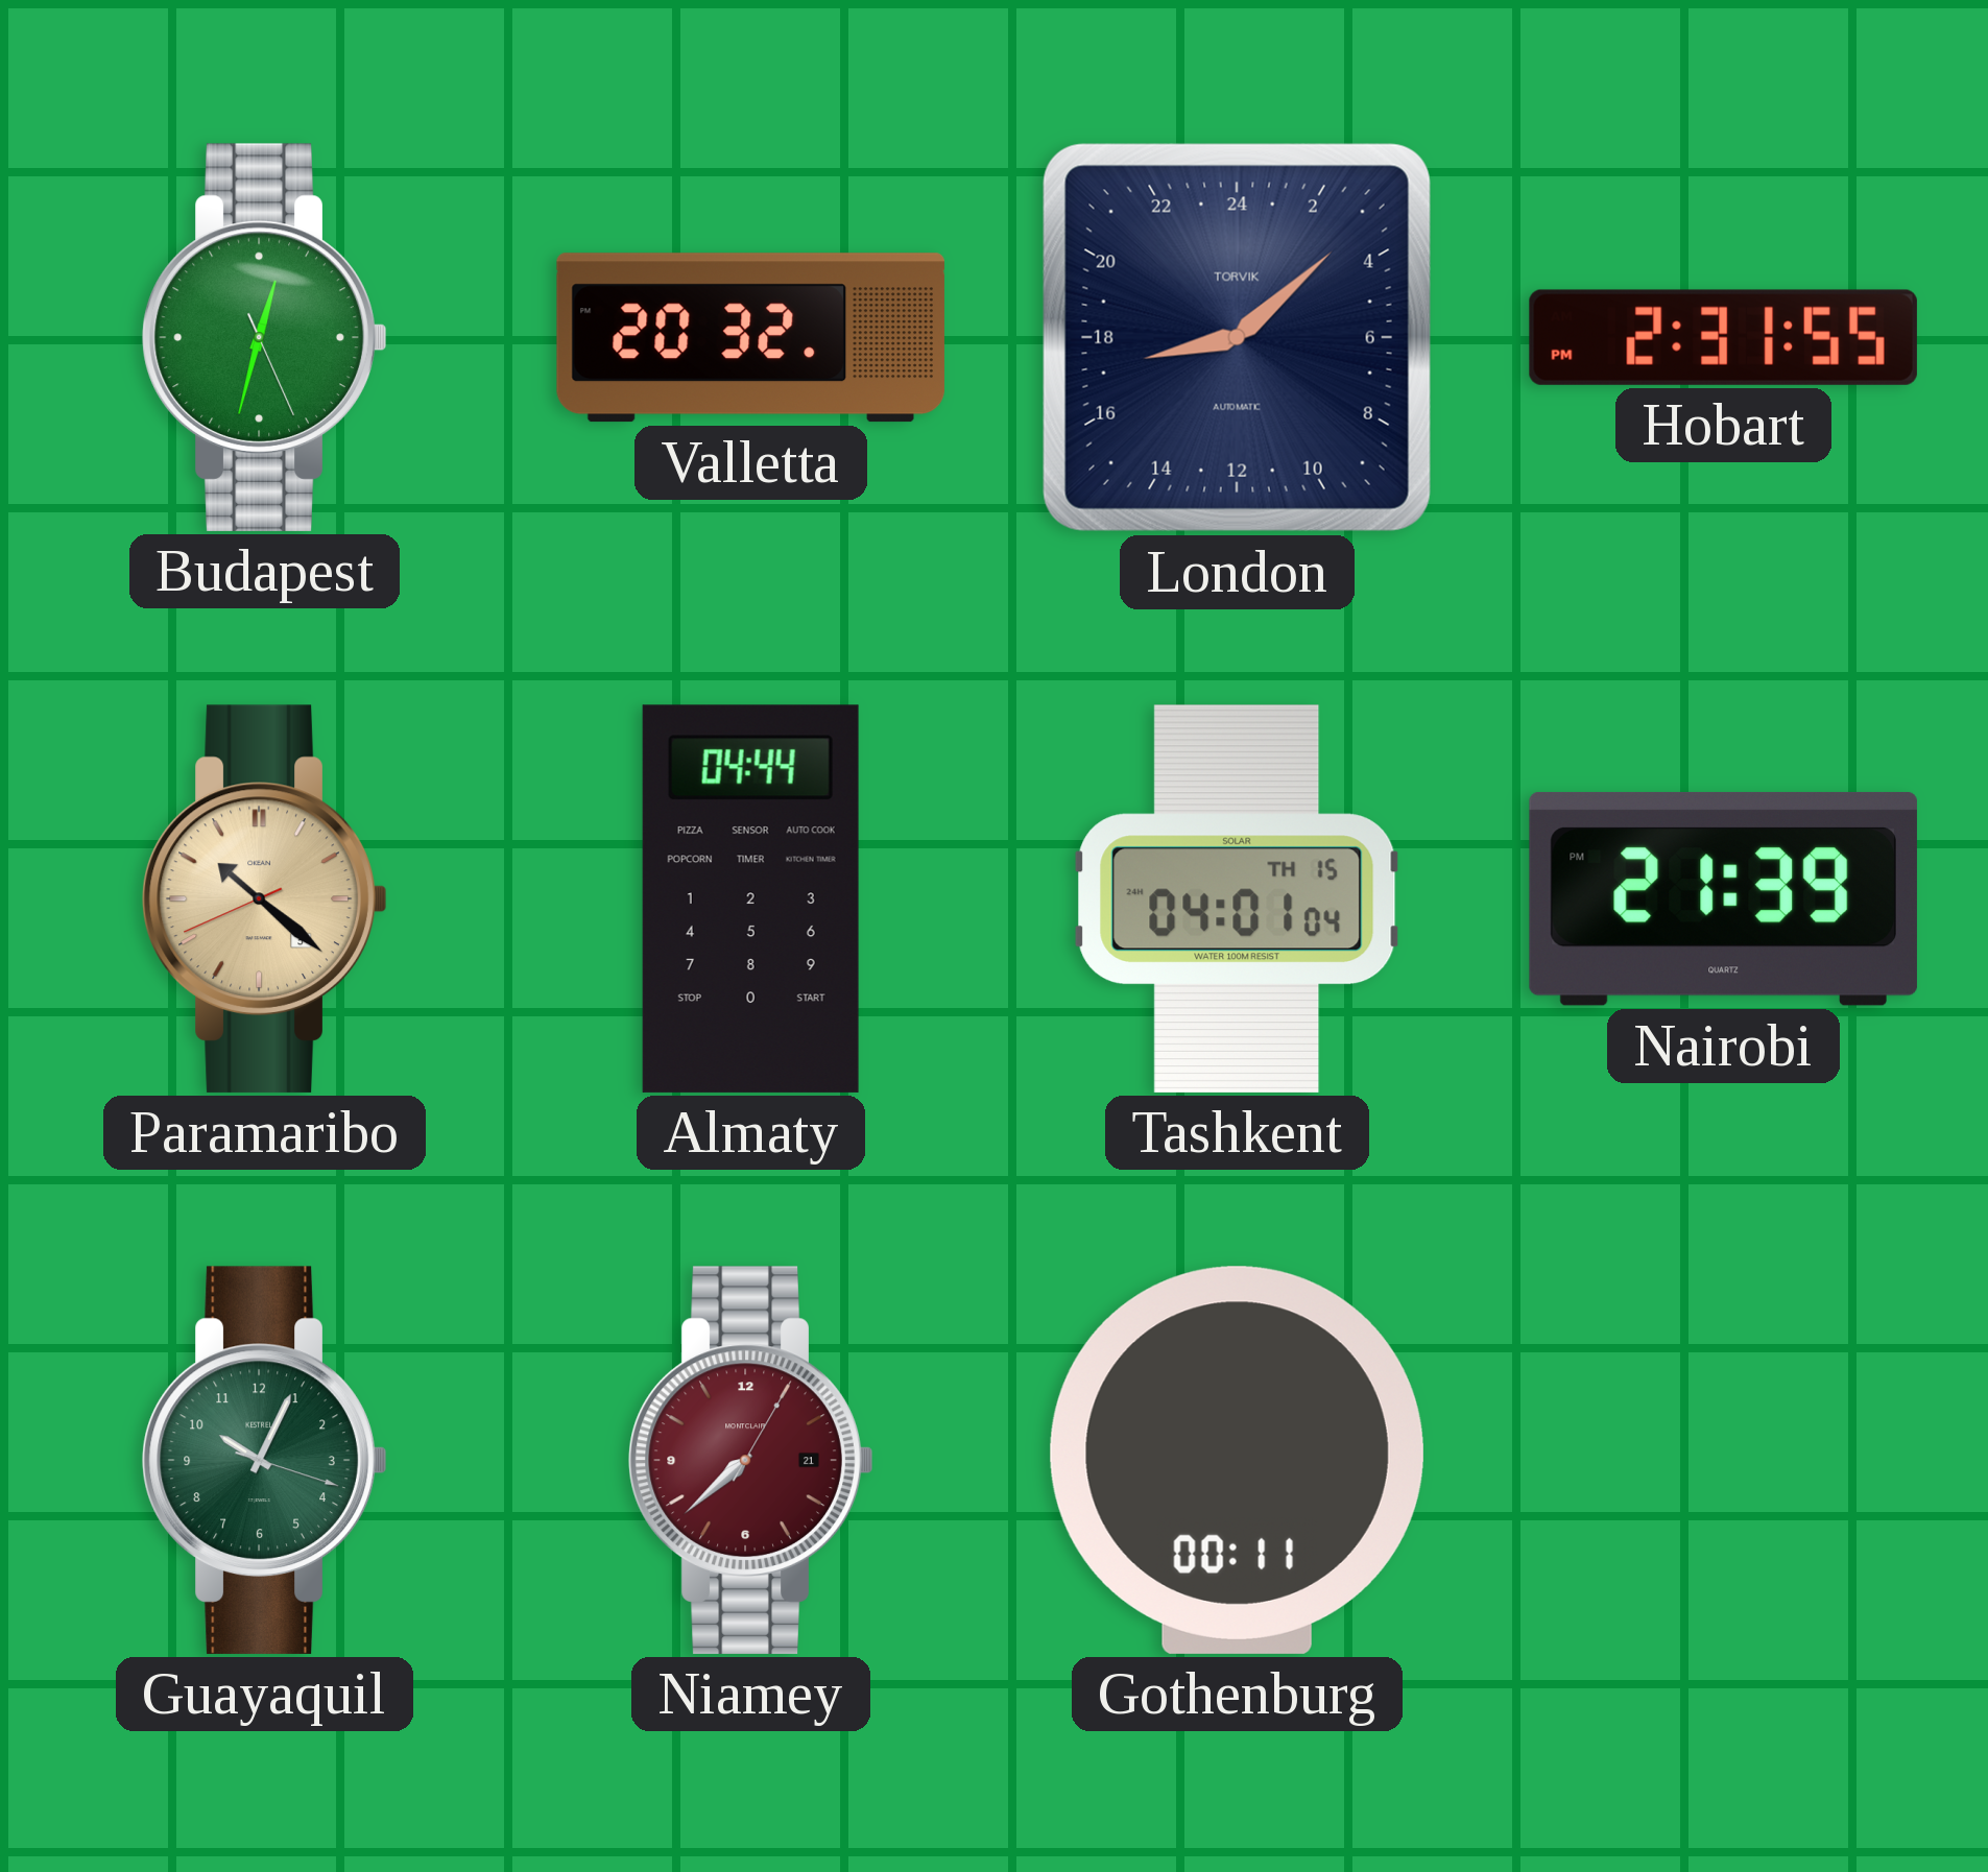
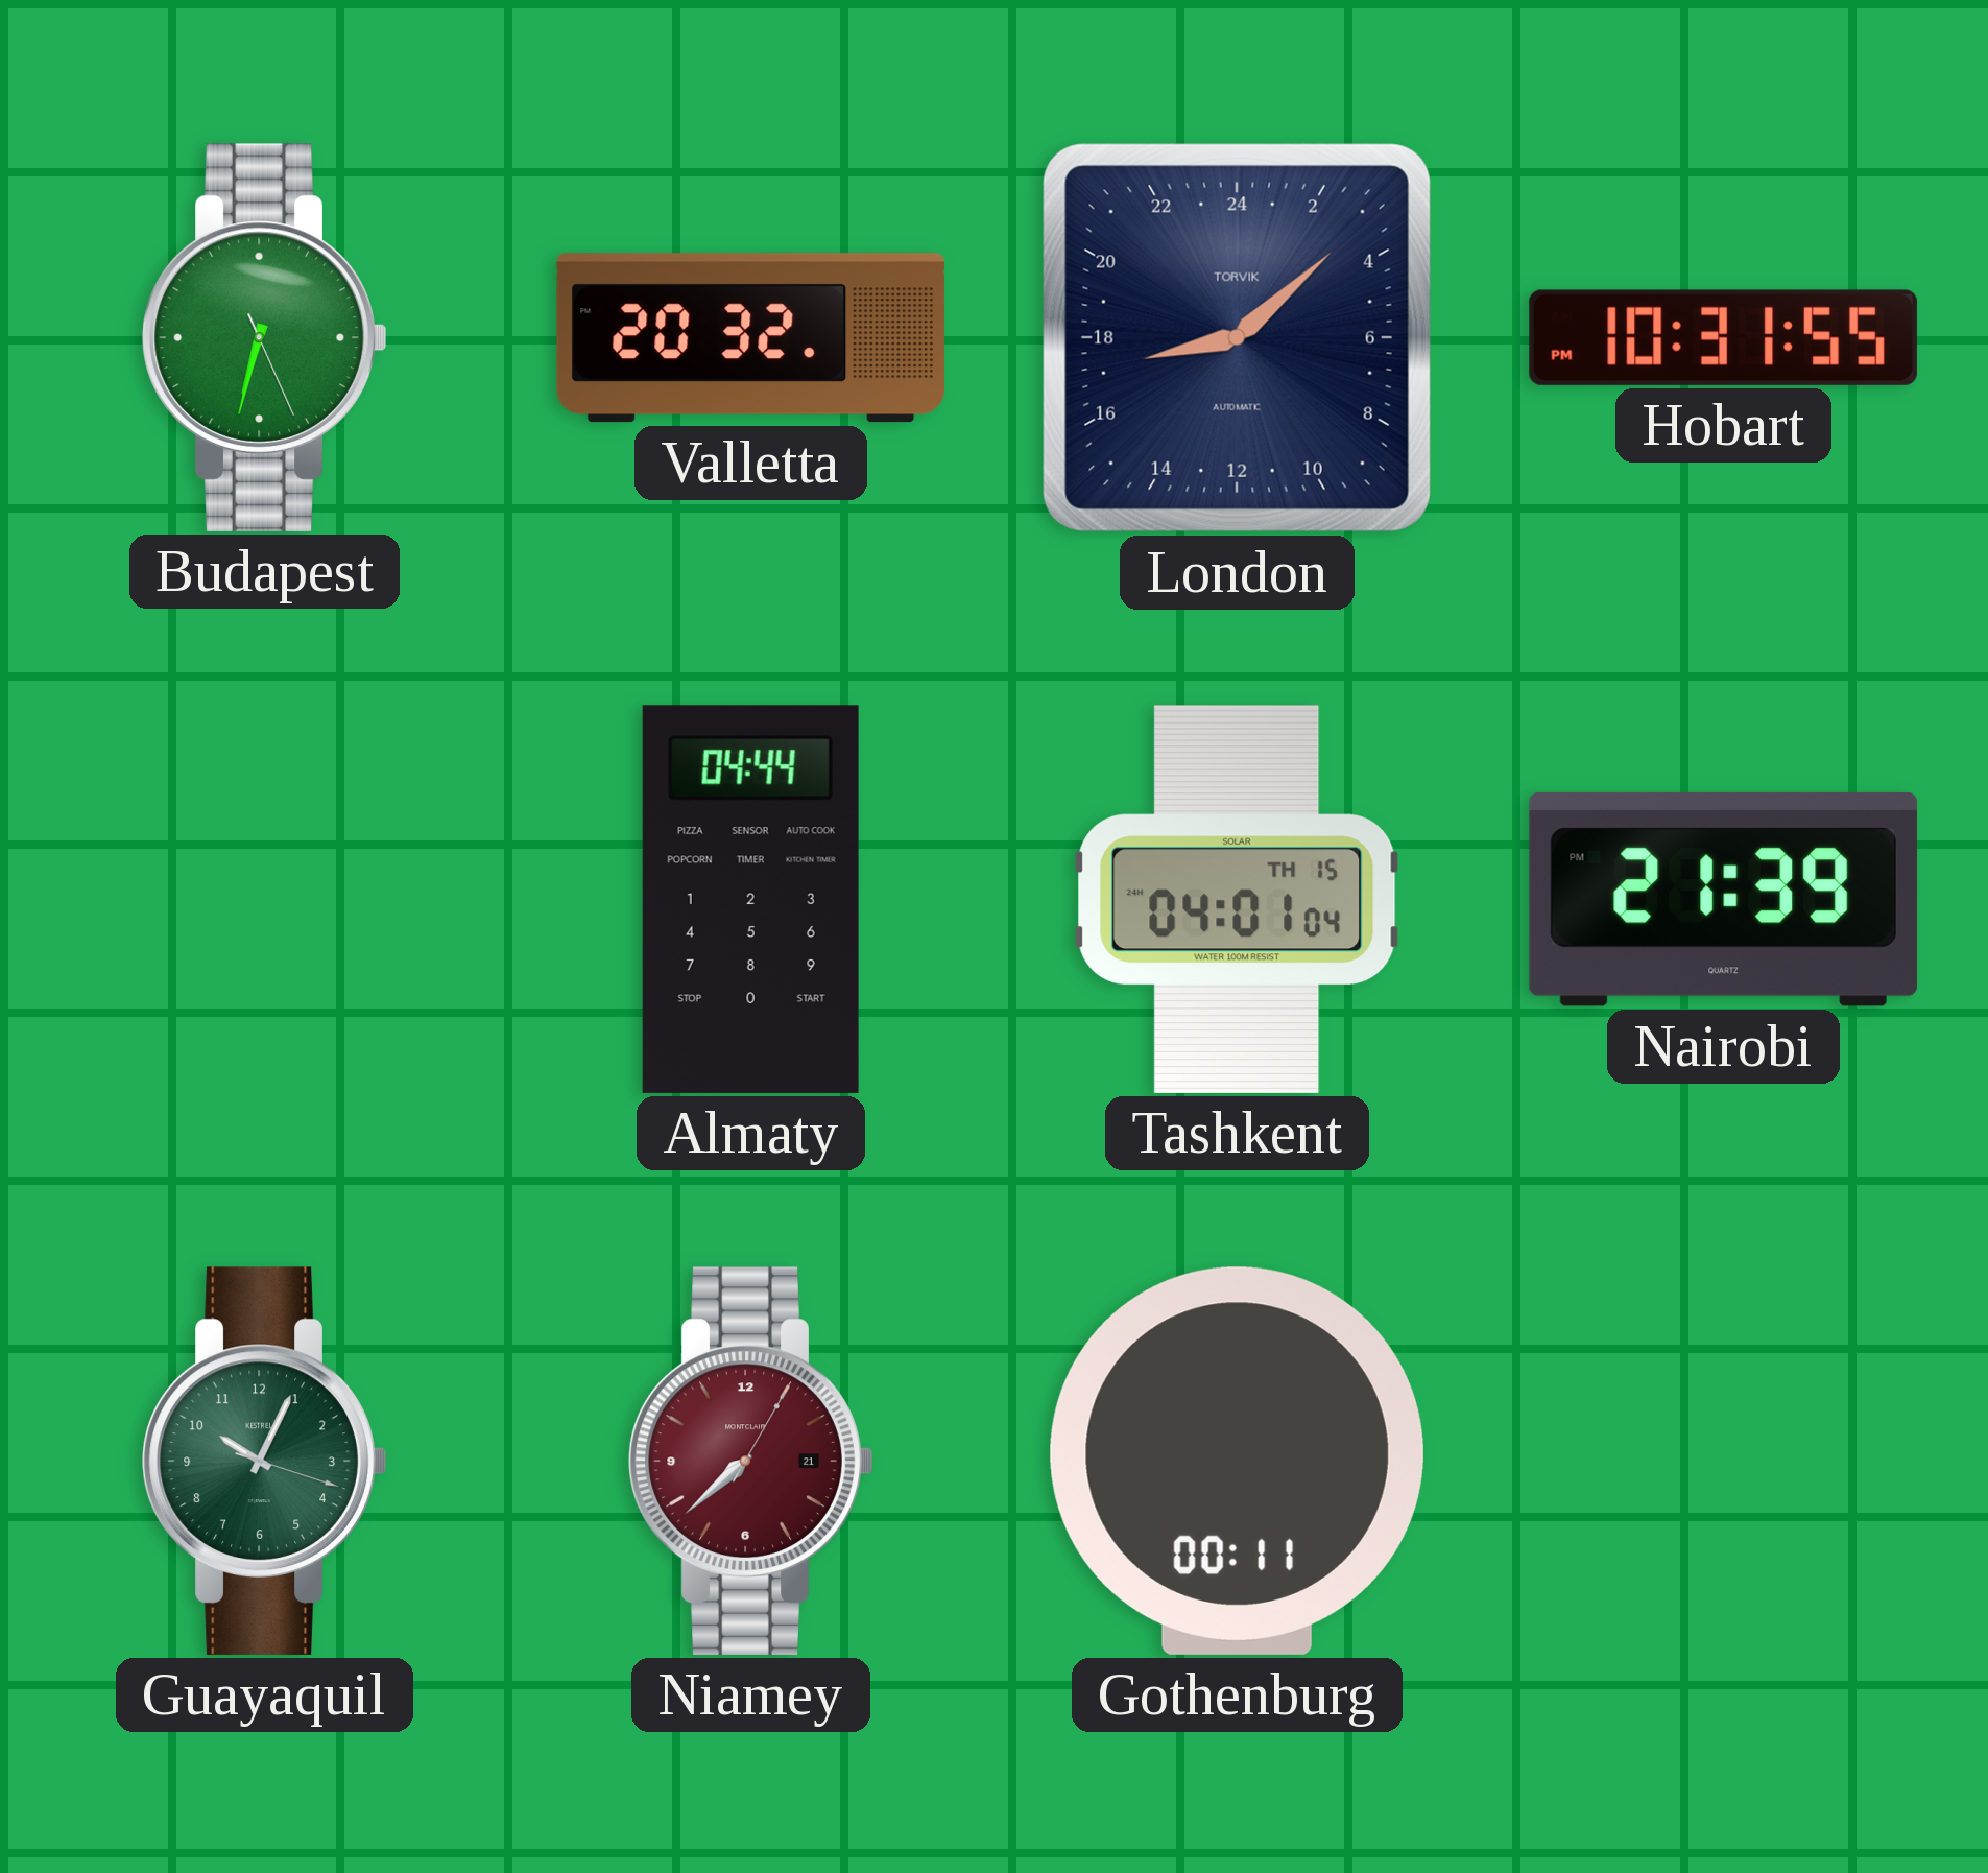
Budapest: 12:32 -> 6:32
Hobart: 2:31 -> 10:31
Paramaribo: 10:21 -> none
